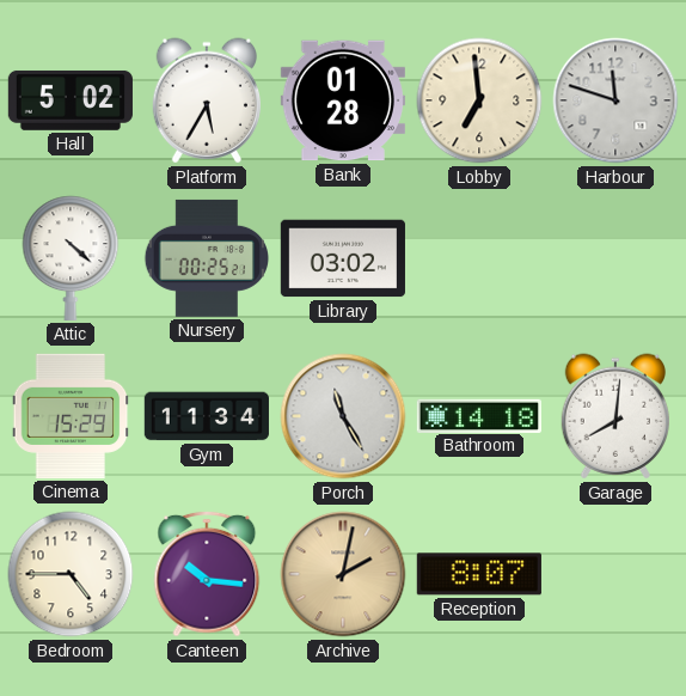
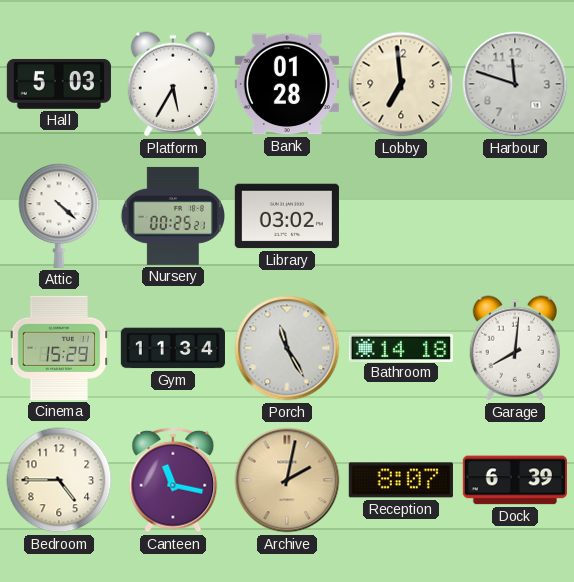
Hall: 5:02 -> 5:03
Canteen: 10:16 -> 11:17
Dock: none -> 6:39
